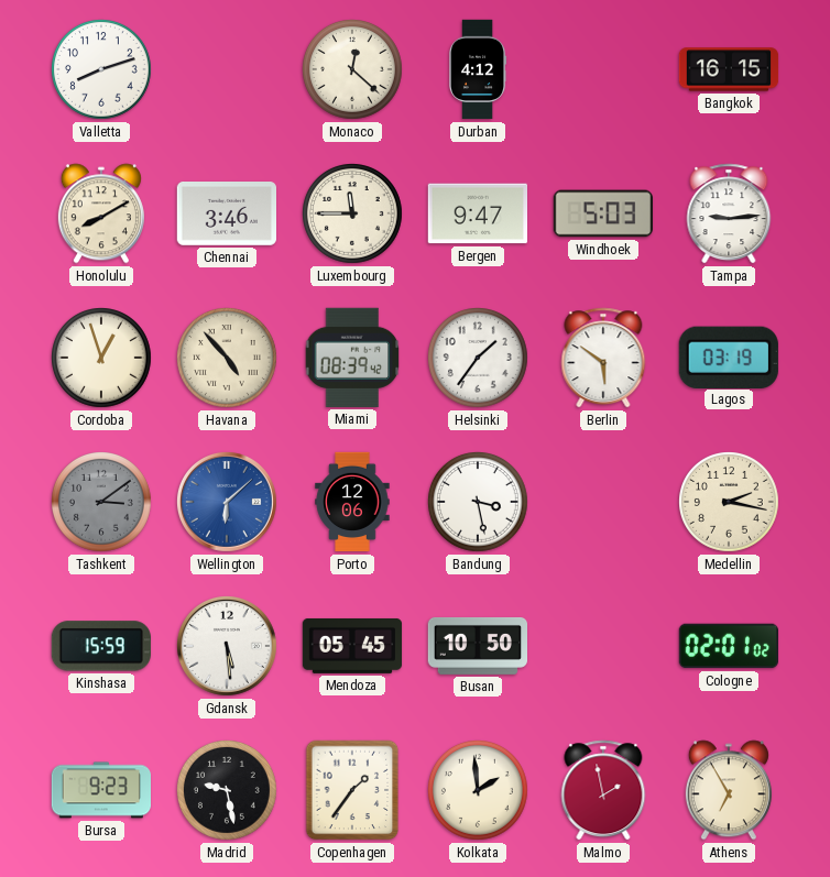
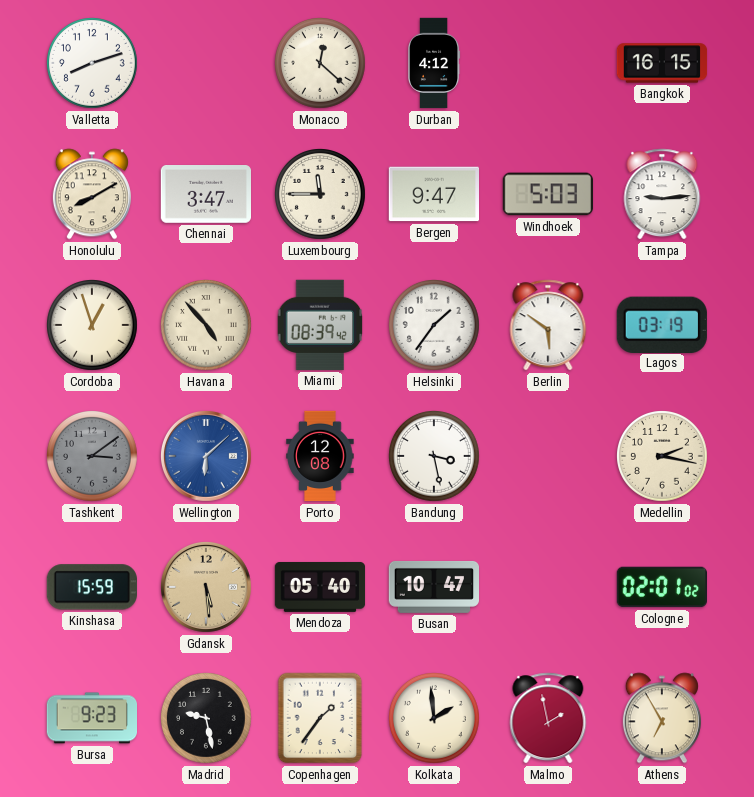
Chennai: 3:46 -> 3:47
Porto: 12:06 -> 12:08
Gdansk dial: white -> champagne
Mendoza: 05:45 -> 05:40
Busan: 10:50 -> 10:47
